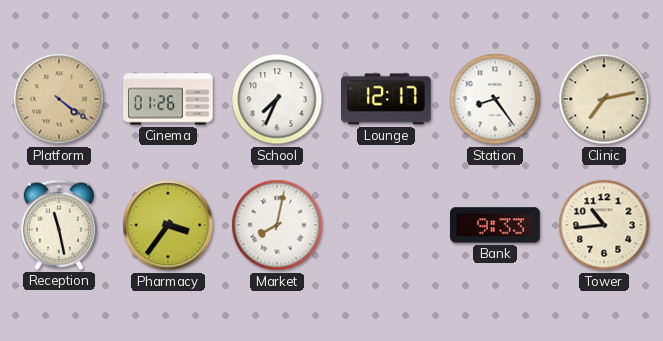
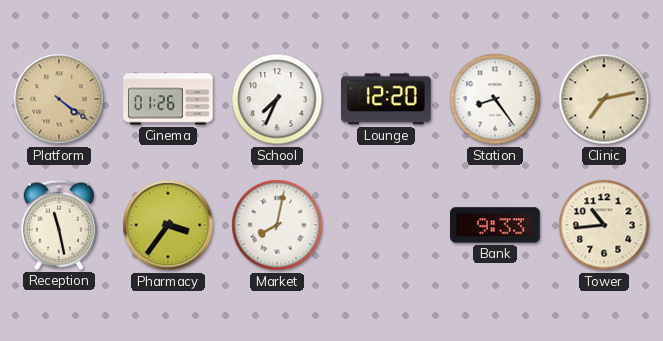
Lounge: 12:17 -> 12:20
